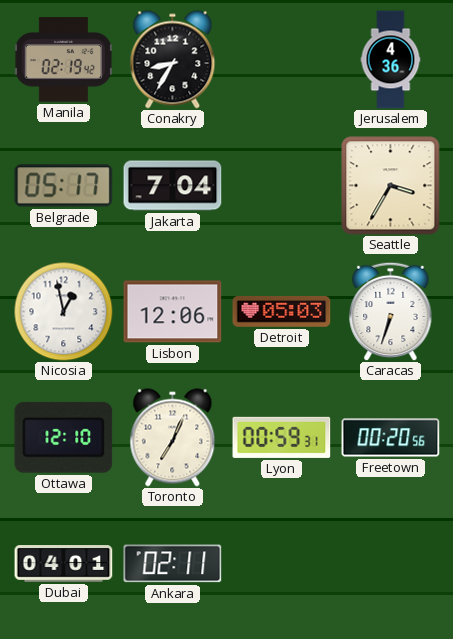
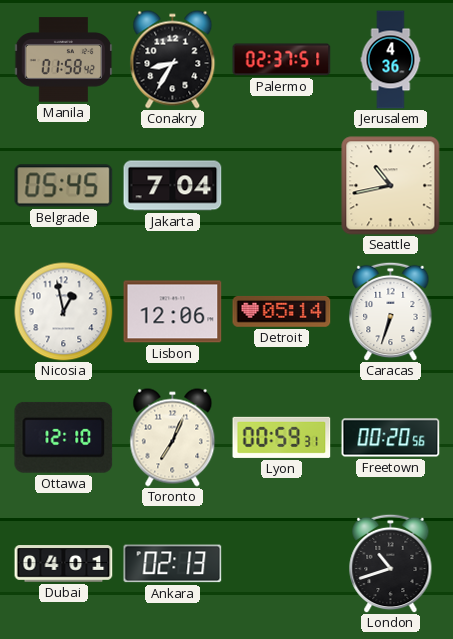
Manila: 02:19 -> 01:58
Palermo: none -> 02:37
Belgrade: 05:17 -> 05:45
Seattle: 3:35 -> 10:43
Detroit: 05:03 -> 05:14
Ankara: 02:11 -> 02:13
London: none -> 10:42
